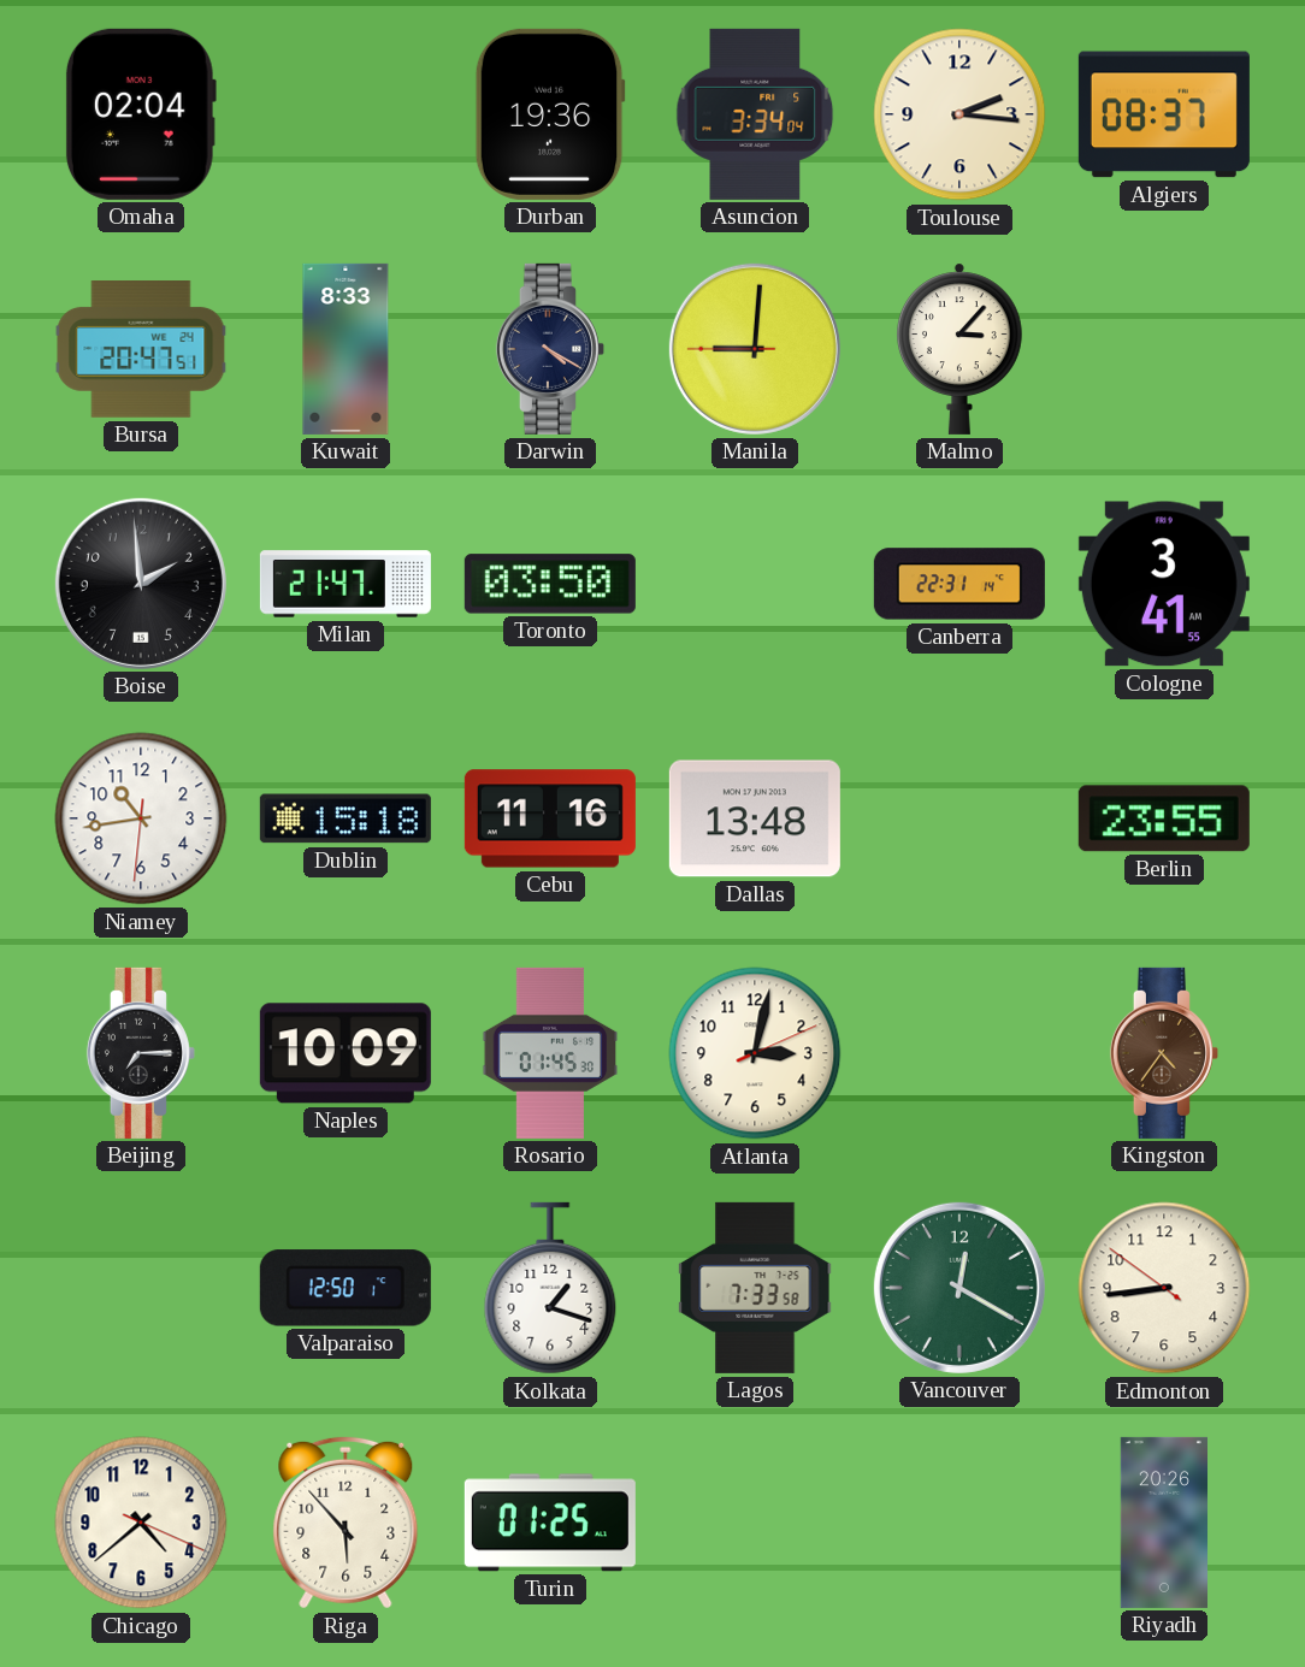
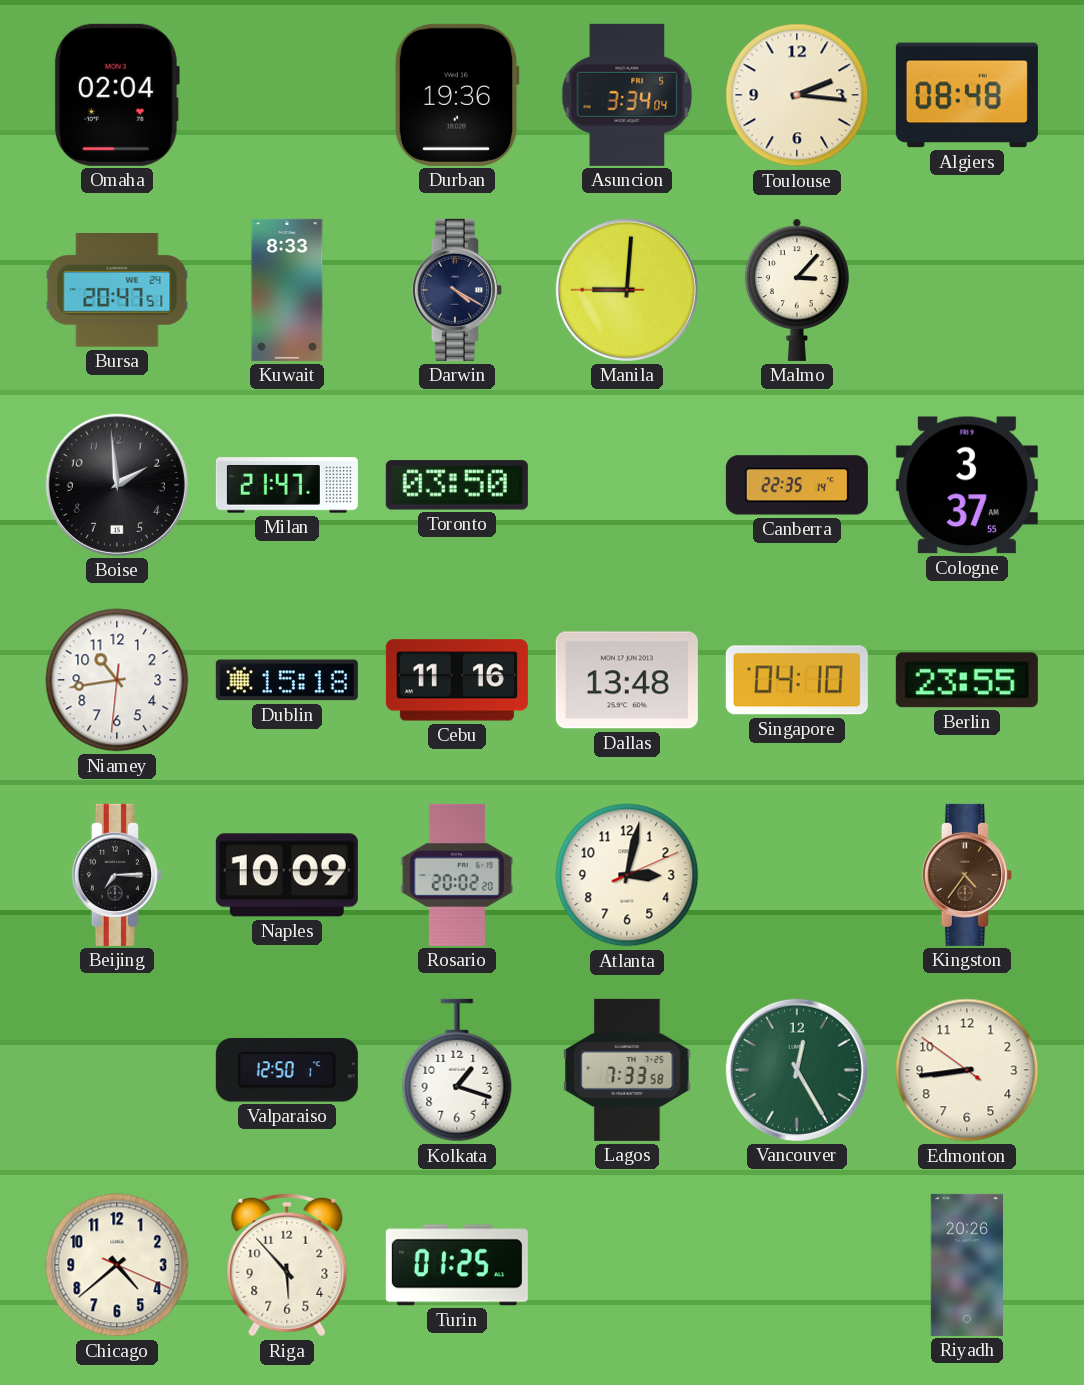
Algiers: 08:37 -> 08:48
Canberra: 22:31 -> 22:35
Cologne: 3:41 -> 3:37
Singapore: none -> 04:10
Rosario: 01:45 -> 20:02
Vancouver: 12:20 -> 12:25
